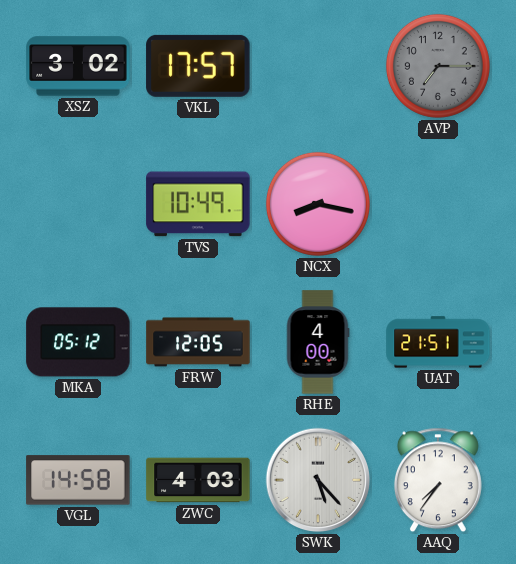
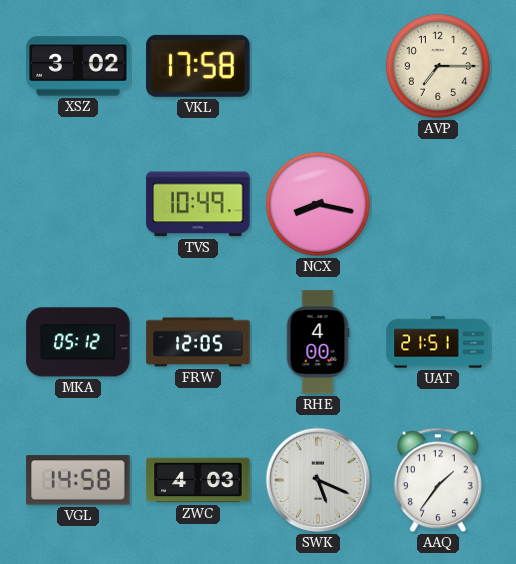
VKL: 17:57 -> 17:58
AVP dial: grey -> cream
SWK: 5:23 -> 5:19
AAQ: 7:36 -> 1:36
